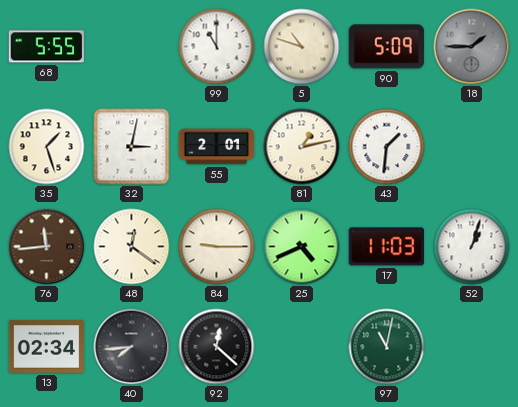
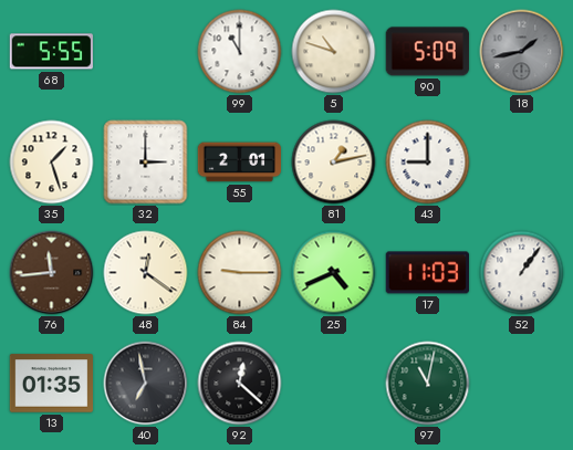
18: 1:45 -> 1:43
32: 3:02 -> 3:00
43: 1:31 -> 9:00
52: 1:03 -> 1:06
13: 02:34 -> 01:35
40: 7:44 -> 6:58
